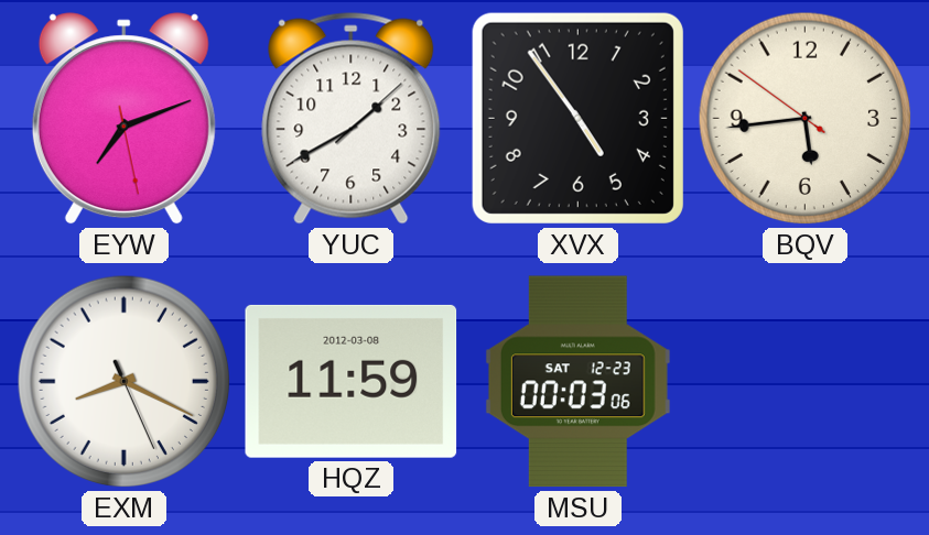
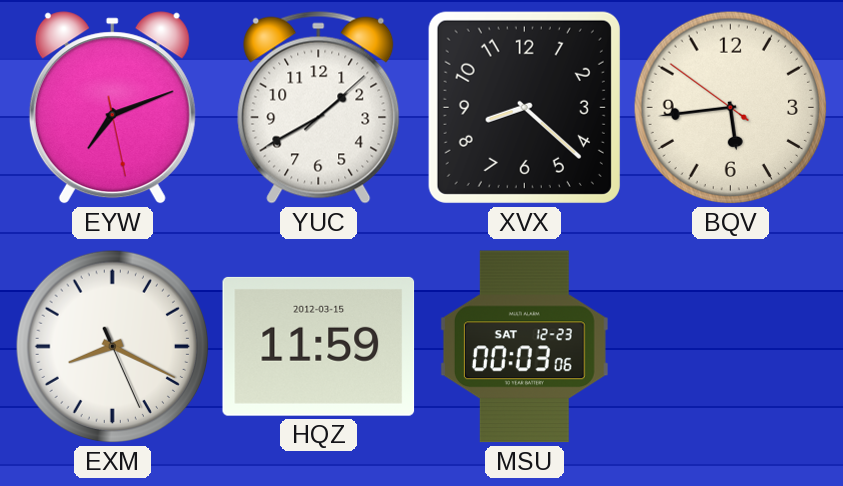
XVX: 4:54 -> 8:22
HQZ date: 2012-03-08 -> 2012-03-15
